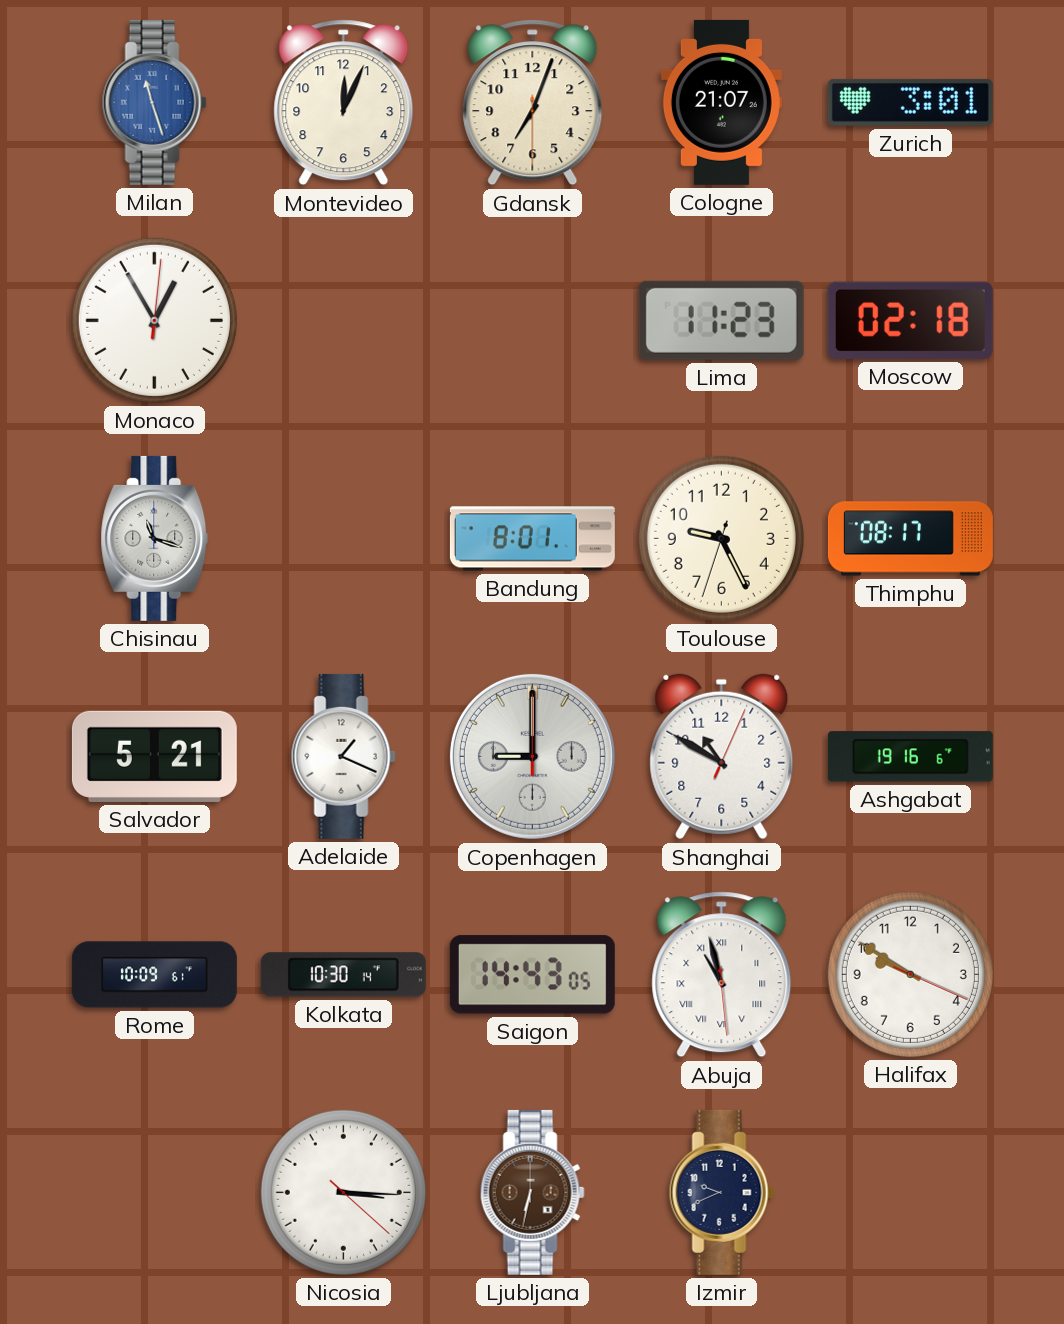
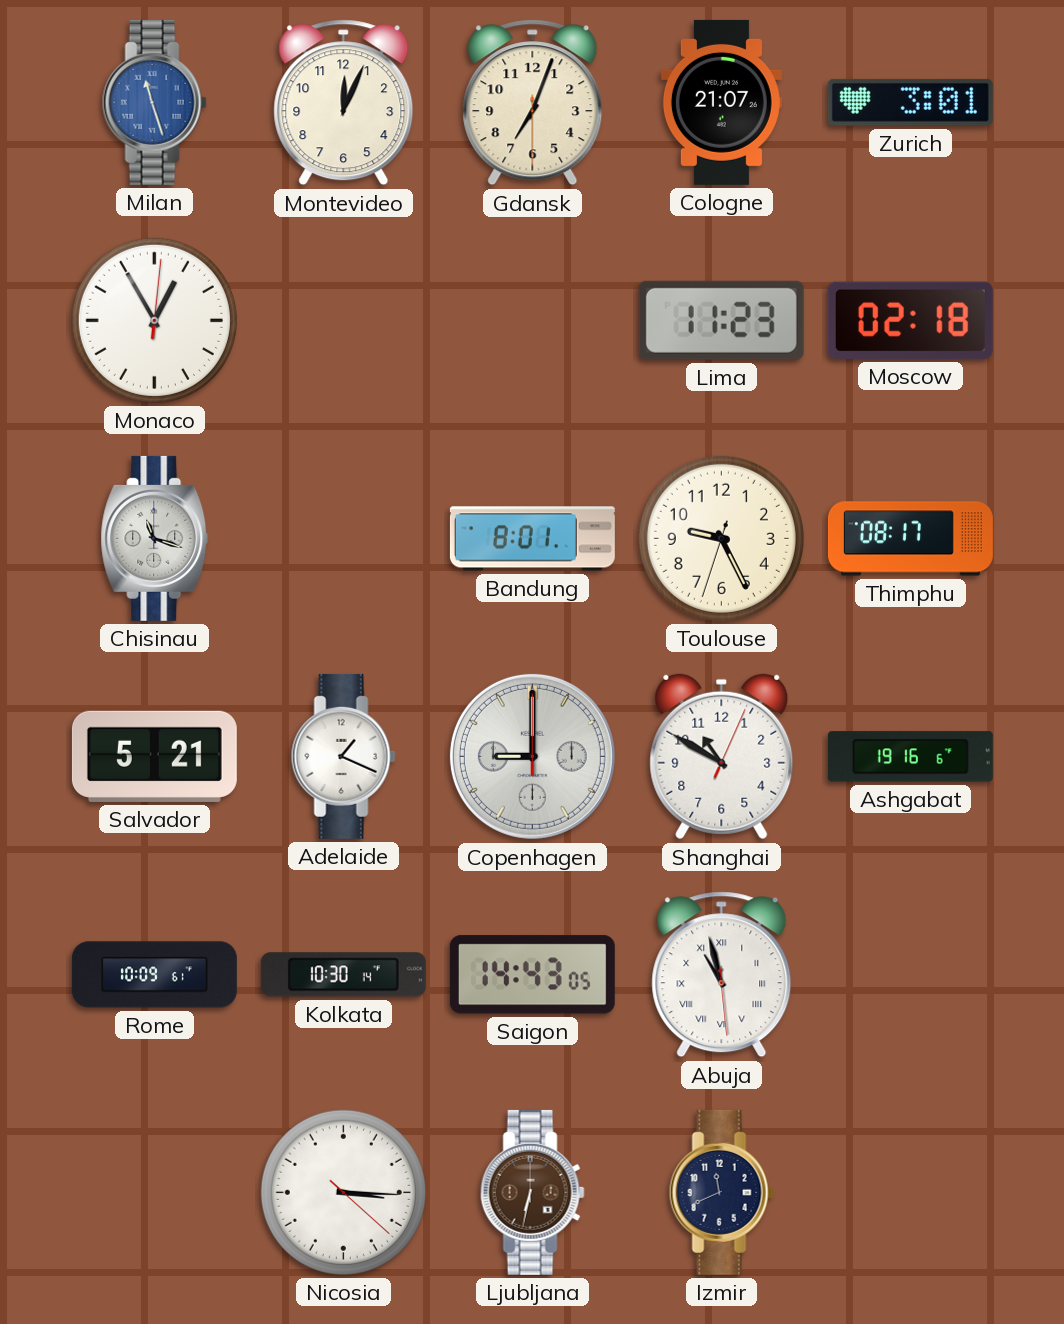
Halifax: 9:50 -> none
Izmir: 9:41 -> 11:41
